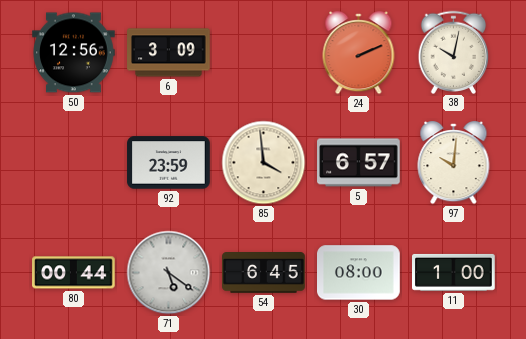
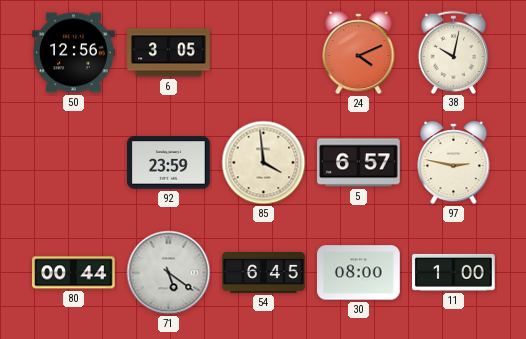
6: 3:09 -> 3:05
24: 2:11 -> 4:11
97: 10:01 -> 2:47
